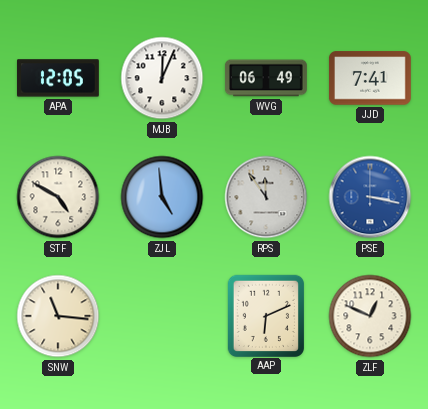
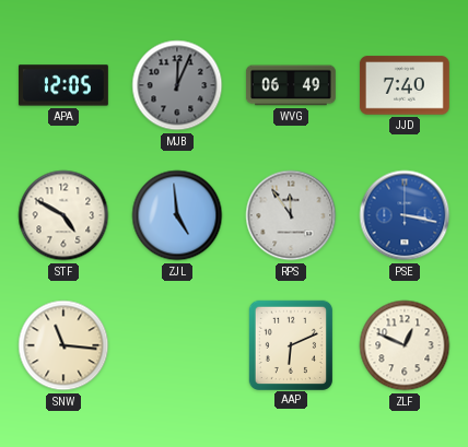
MJB dial: white -> grey
JJD: 7:41 -> 7:40
